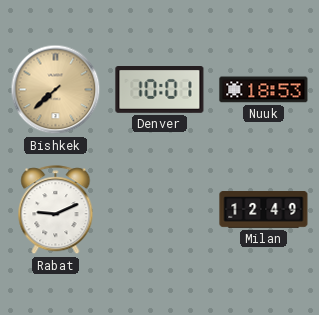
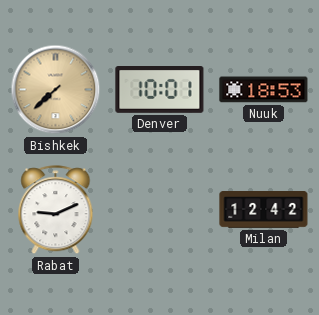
Milan: 12:49 -> 12:42
